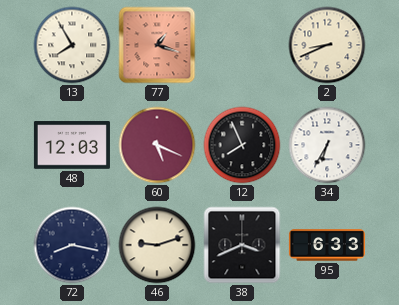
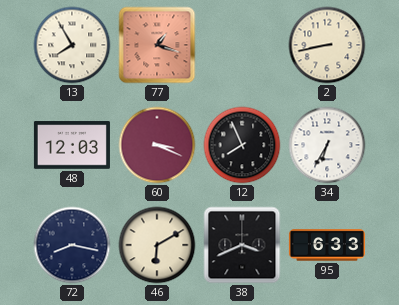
2: 8:41 -> 8:43
60: 5:19 -> 3:19
46: 9:12 -> 6:10
